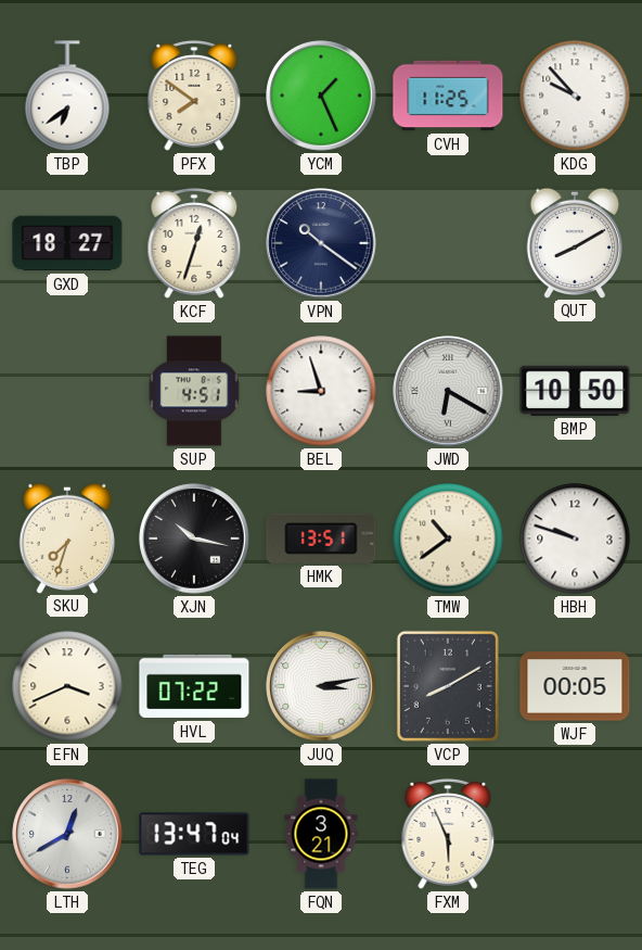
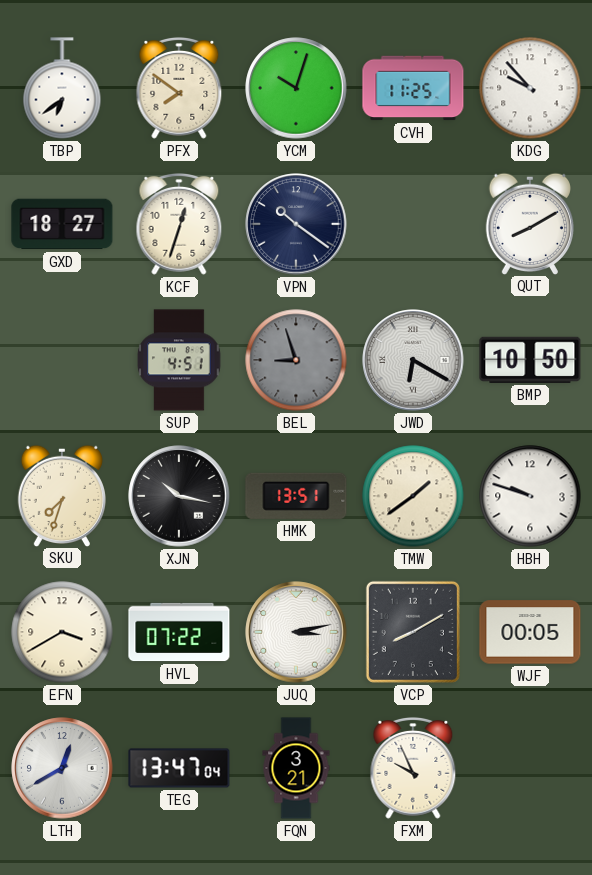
YCM: 1:26 -> 10:03
BEL dial: white -> grey
TMW: 10:39 -> 1:39
EFN: 3:41 -> 3:40
FXM: 5:56 -> 9:56
